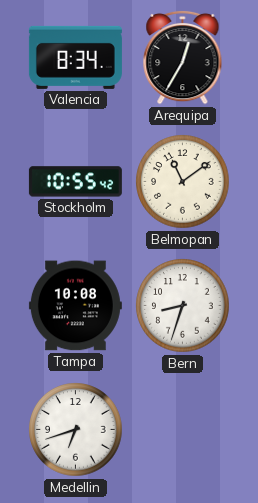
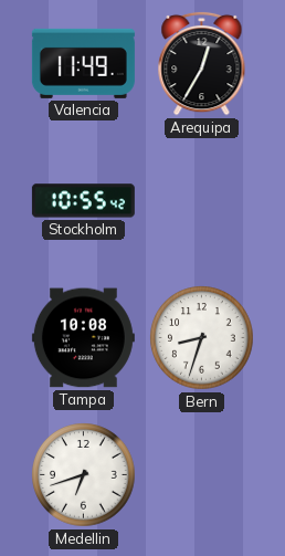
Valencia: 8:34 -> 11:49
Belmopan: 11:09 -> none
